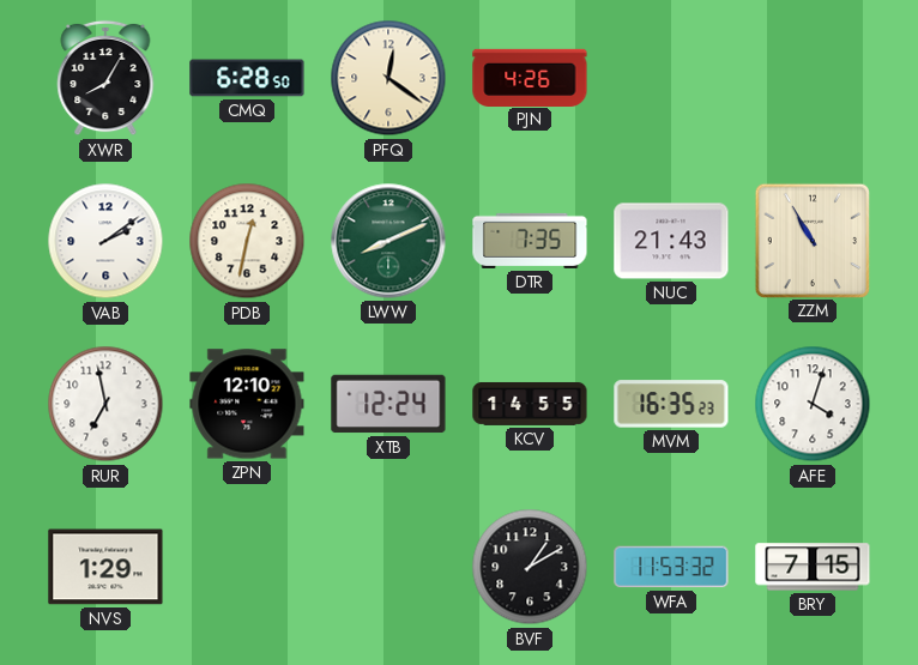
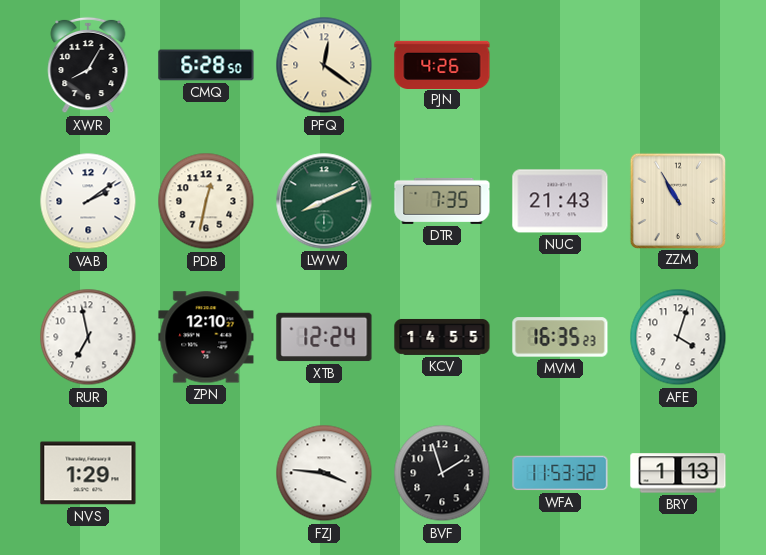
FZJ: none -> 3:46
BVF: 1:10 -> 1:57
BRY: 7:15 -> 1:13
